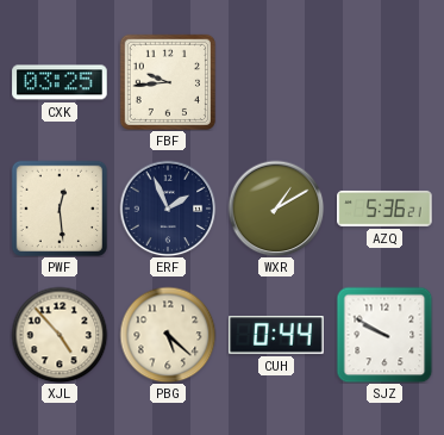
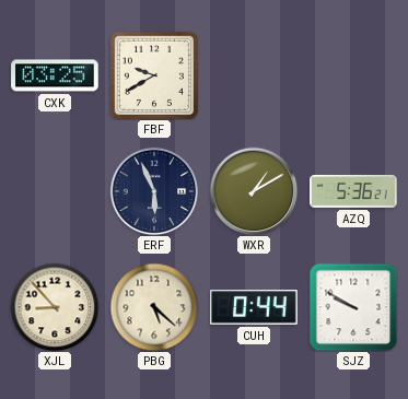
FBF: 9:44 -> 9:40
PWF: 12:29 -> none
ERF: 1:56 -> 5:56
XJL: 4:53 -> 8:53
